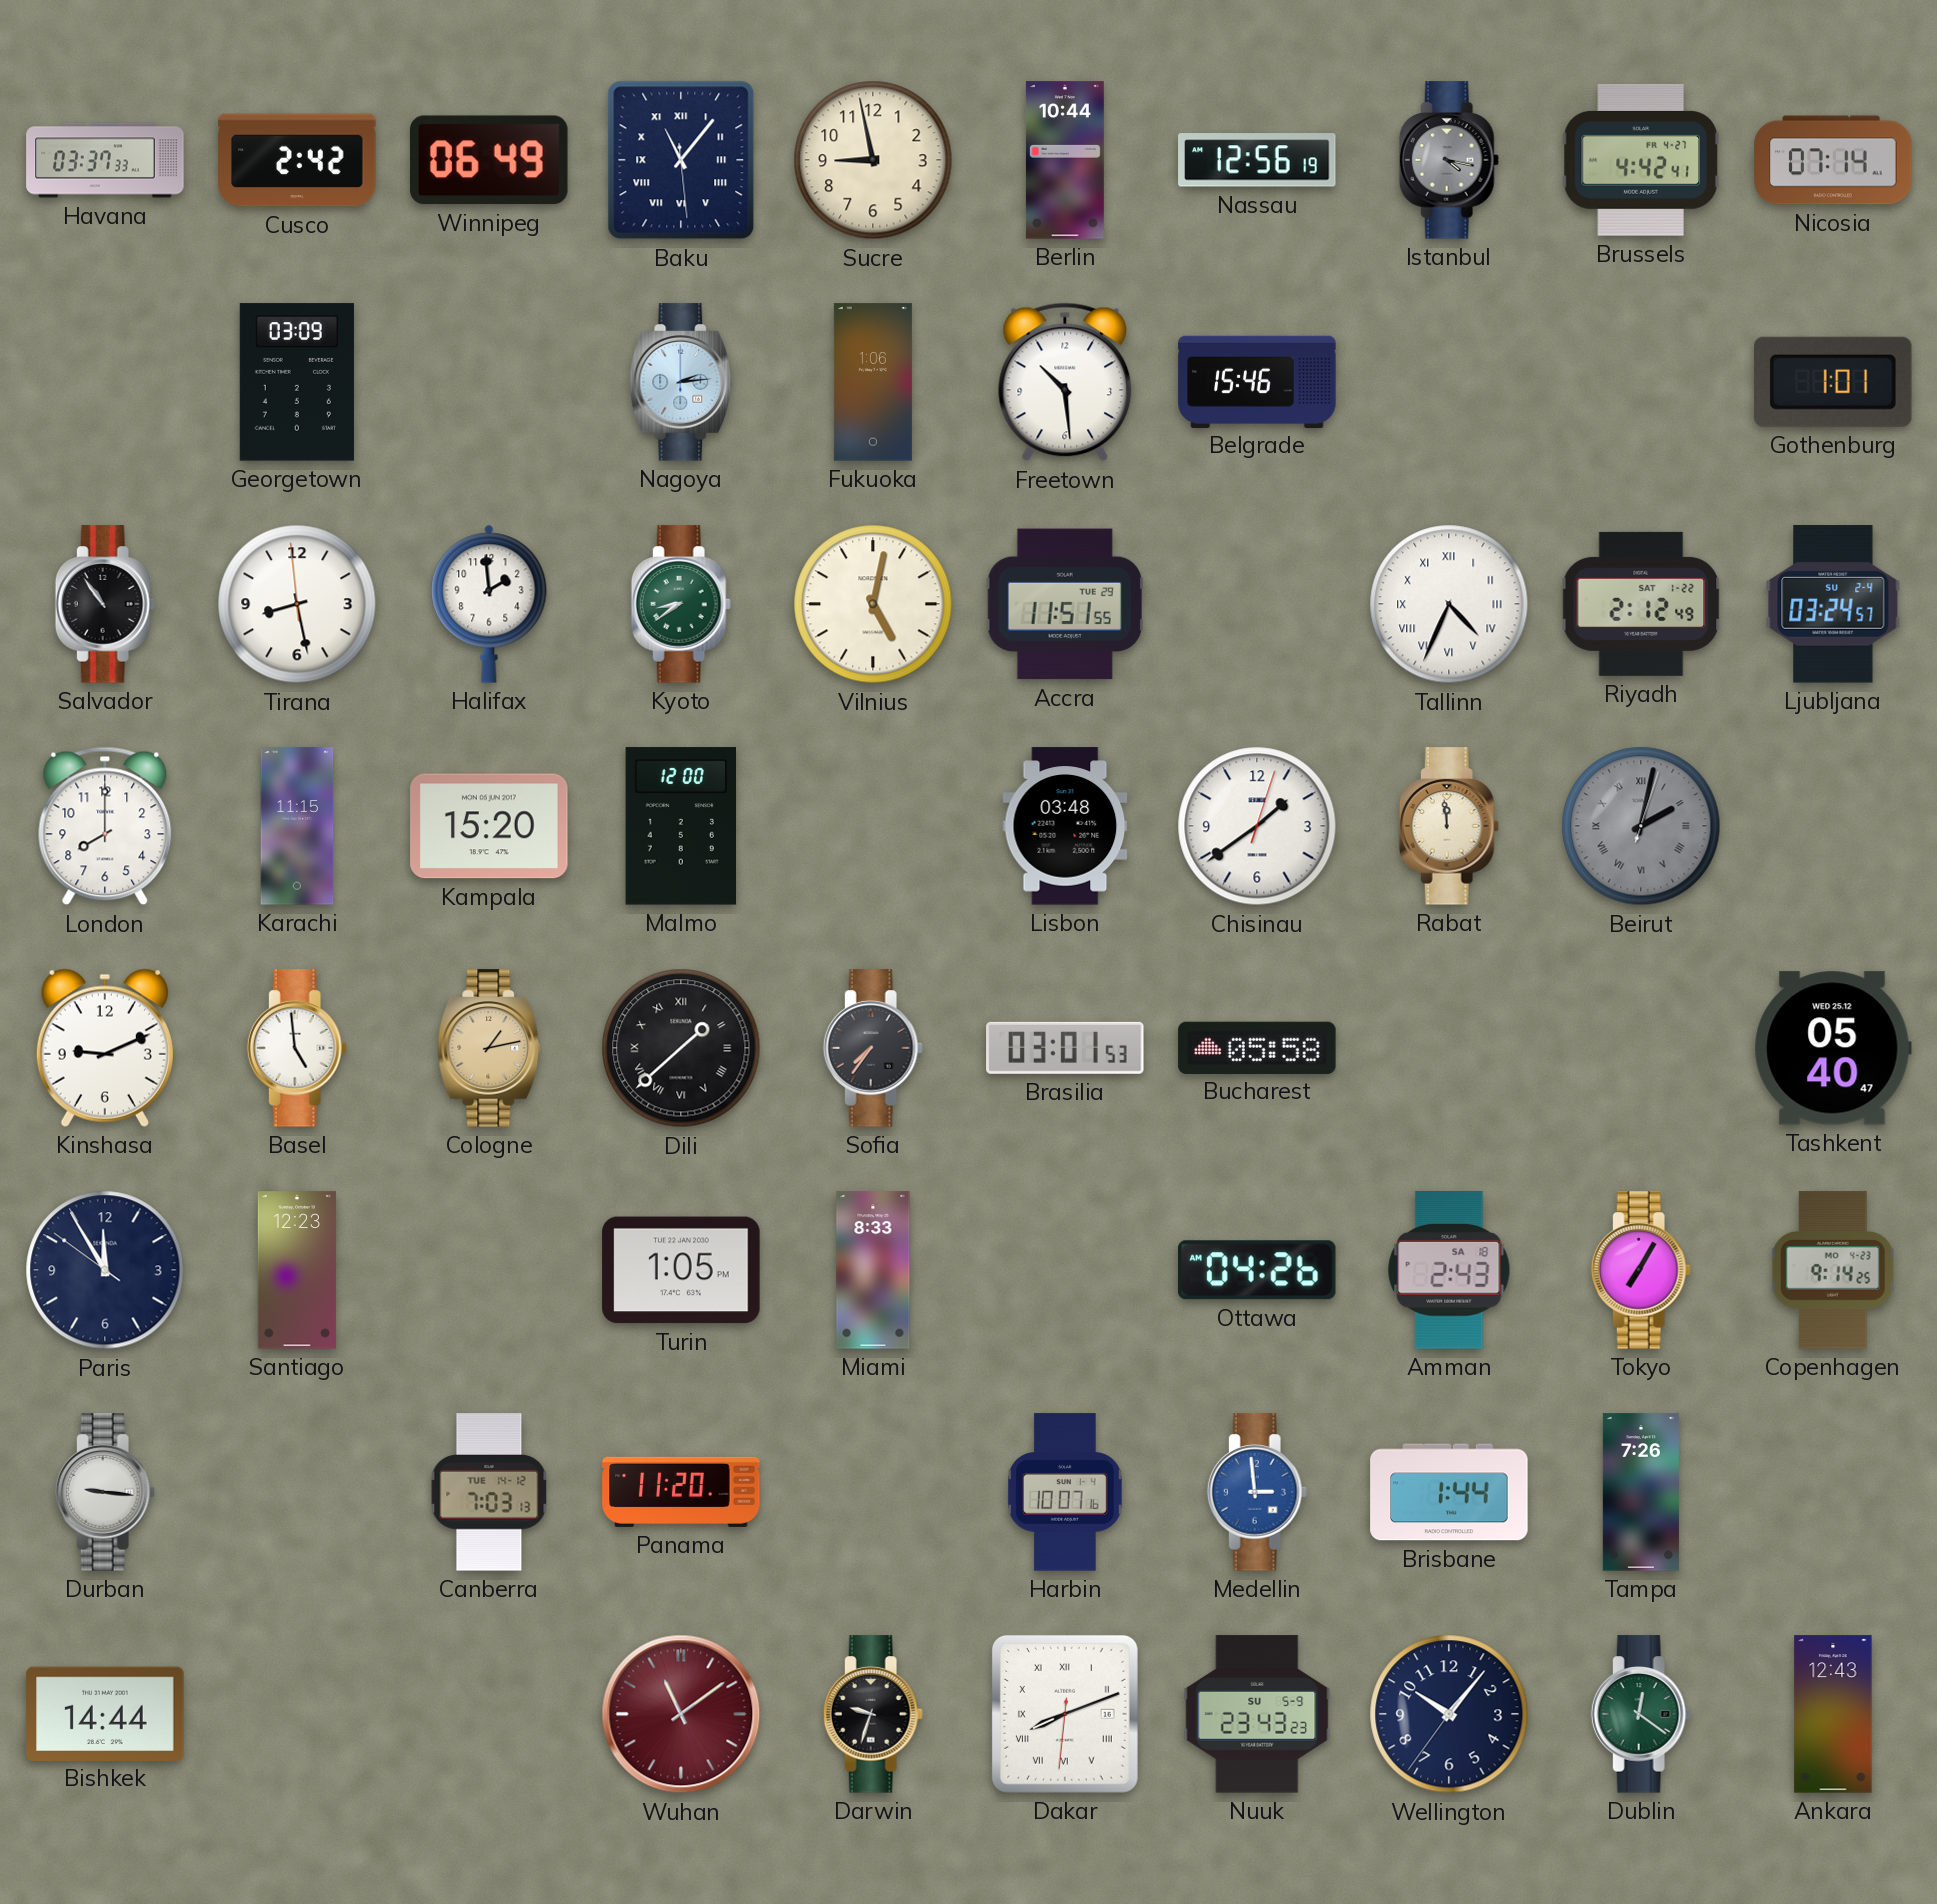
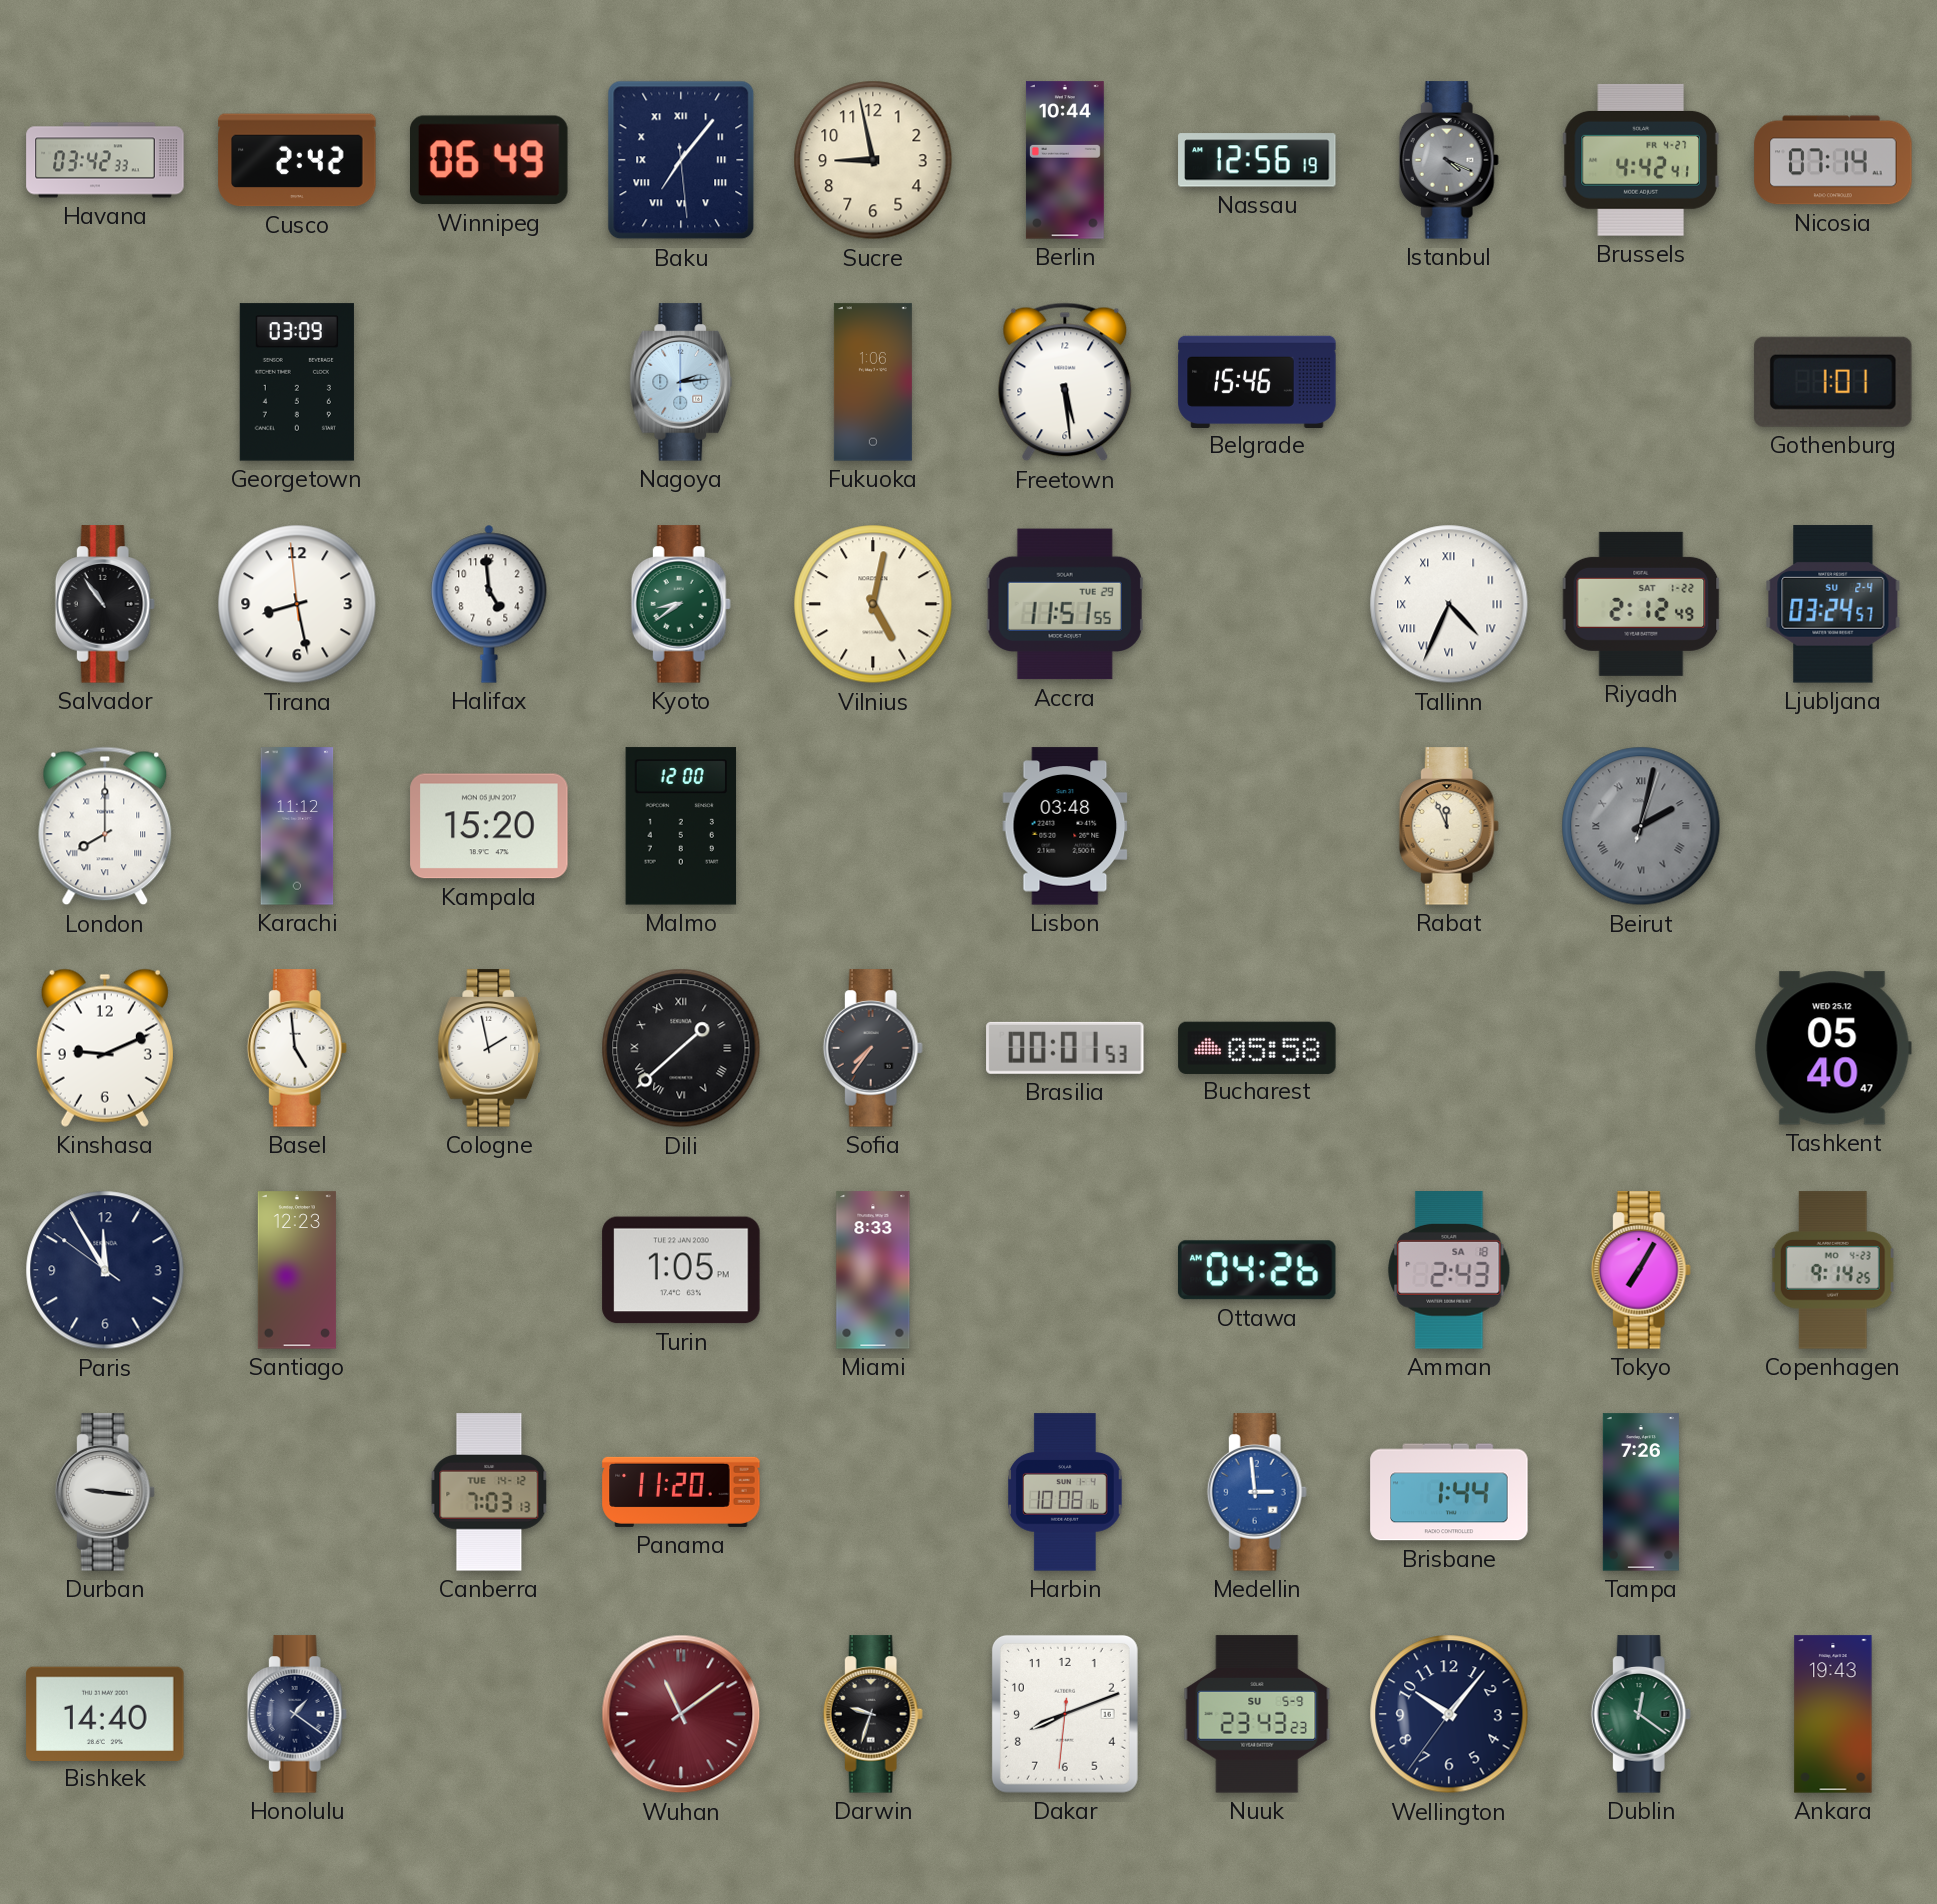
Havana: 03:37 -> 03:42
Baku: 11:06 -> 7:06
Istanbul: 4:17 -> 4:19
Freetown: 10:29 -> 5:29
Halifax: 1:59 -> 4:59
London numerals: Arabic -> Roman
Karachi: 11:15 -> 11:12
Chisinau: 1:39 -> none
Rabat: 11:59 -> 11:56
Cologne: 1:13 -> 1:58
Cologne dial: champagne -> white
Brasilia: 03:01 -> 00:01
Harbin: 10:07 -> 10:08
Bishkek: 14:44 -> 14:40
Honolulu: none -> 1:21
Dakar numerals: Roman -> Arabic
Ankara: 12:43 -> 19:43
